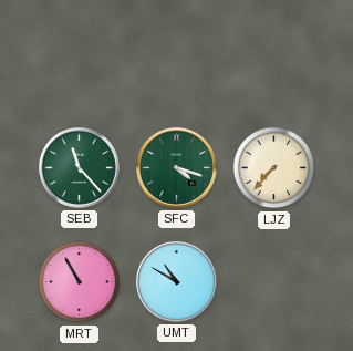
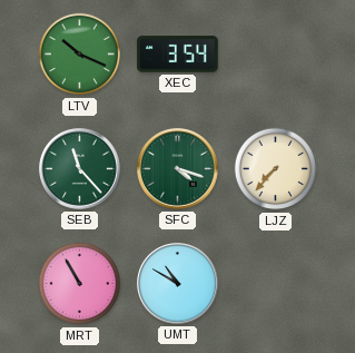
LTV: none -> 10:19
XEC: none -> 3:54
